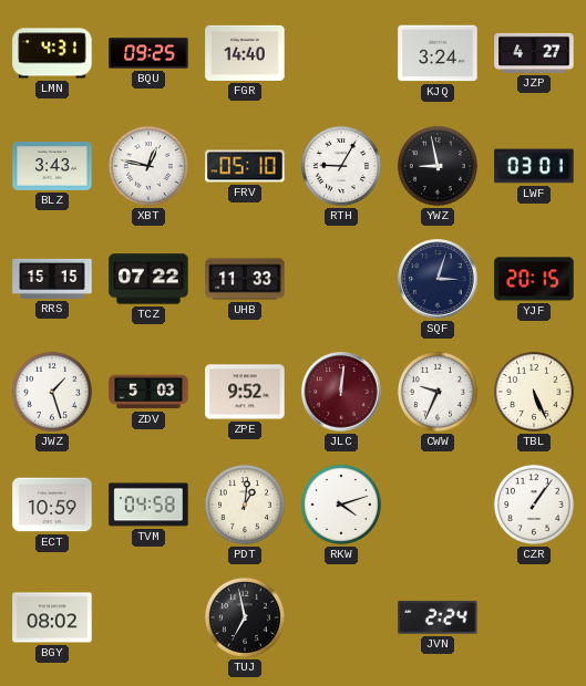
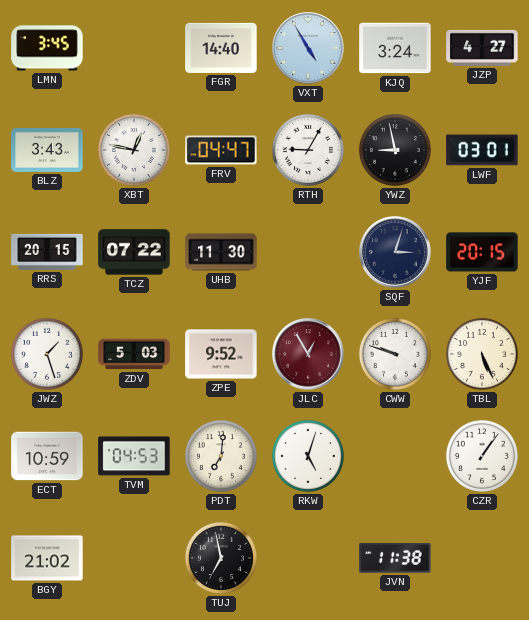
LMN: 4:31 -> 3:45
BQU: 09:25 -> none
VXT: none -> 4:55
FRV: 05:10 -> 04:47
RRS: 15:15 -> 20:15
UHB: 11:33 -> 11:30
JLC: 12:01 -> 12:55
CWW: 9:34 -> 9:48
TVM: 04:58 -> 04:53
PDT: 1:01 -> 7:01
RKW: 4:12 -> 5:03
BGY: 08:02 -> 21:02
JVN: 2:24 -> 11:38
